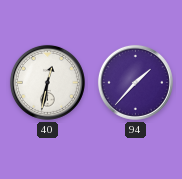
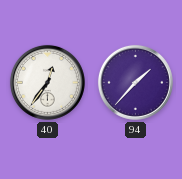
40: 12:32 -> 12:36
